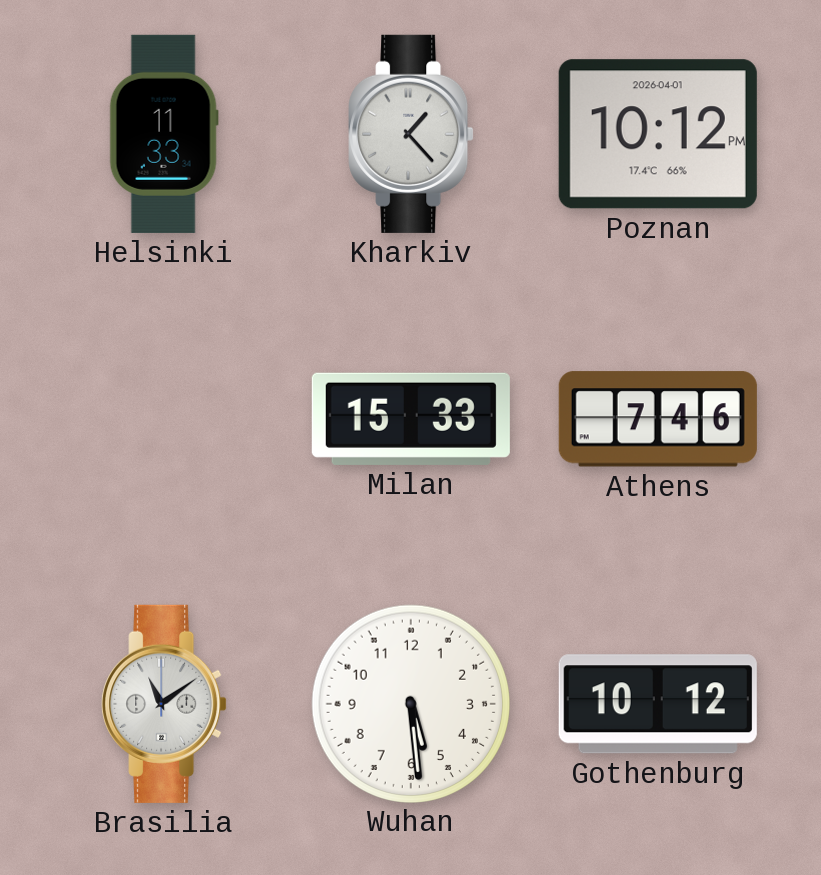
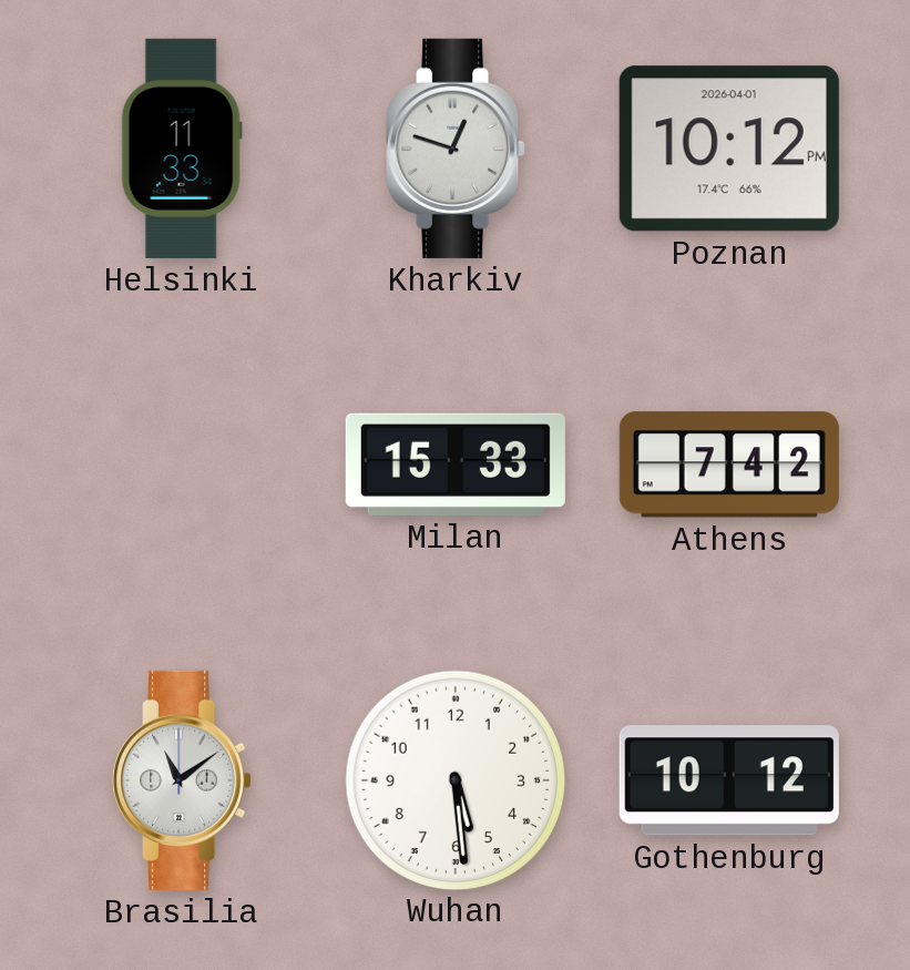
Kharkiv: 1:23 -> 12:48
Athens: 7:46 -> 7:42
